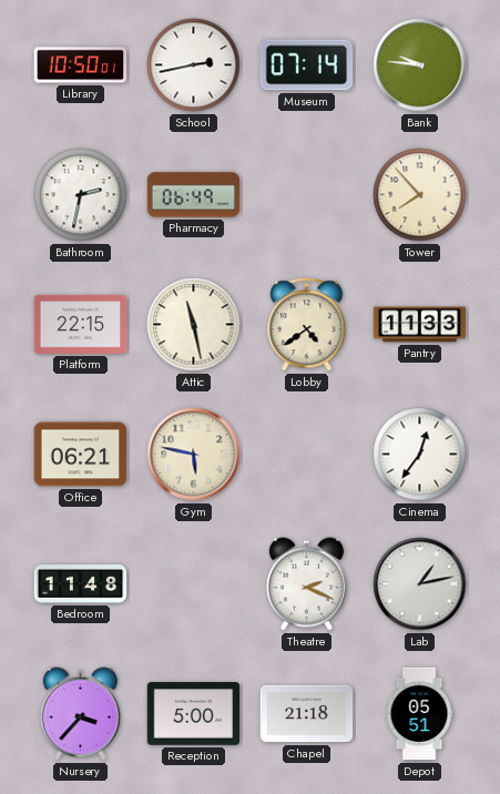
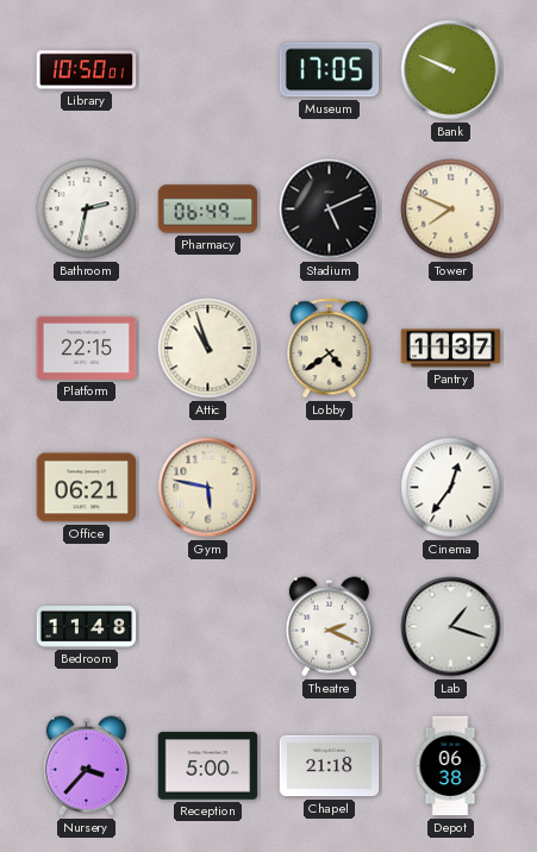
School: 2:43 -> none
Museum: 07:14 -> 17:05
Bank: 9:46 -> 9:49
Stadium: none -> 5:11
Tower: 7:53 -> 7:49
Attic: 11:28 -> 10:57
Pantry: 11:33 -> 11:37
Lab: 1:13 -> 1:18
Depot: 05:51 -> 06:38
